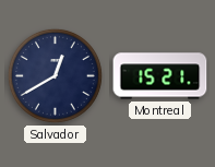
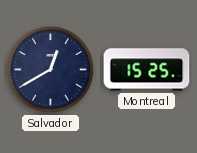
Montreal: 15:21 -> 15:25
